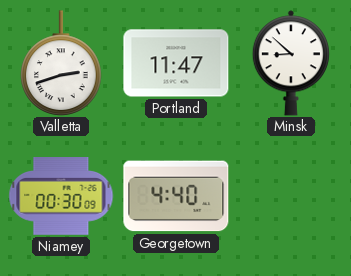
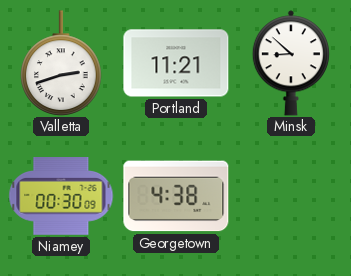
Portland: 11:47 -> 11:21
Georgetown: 4:40 -> 4:38
